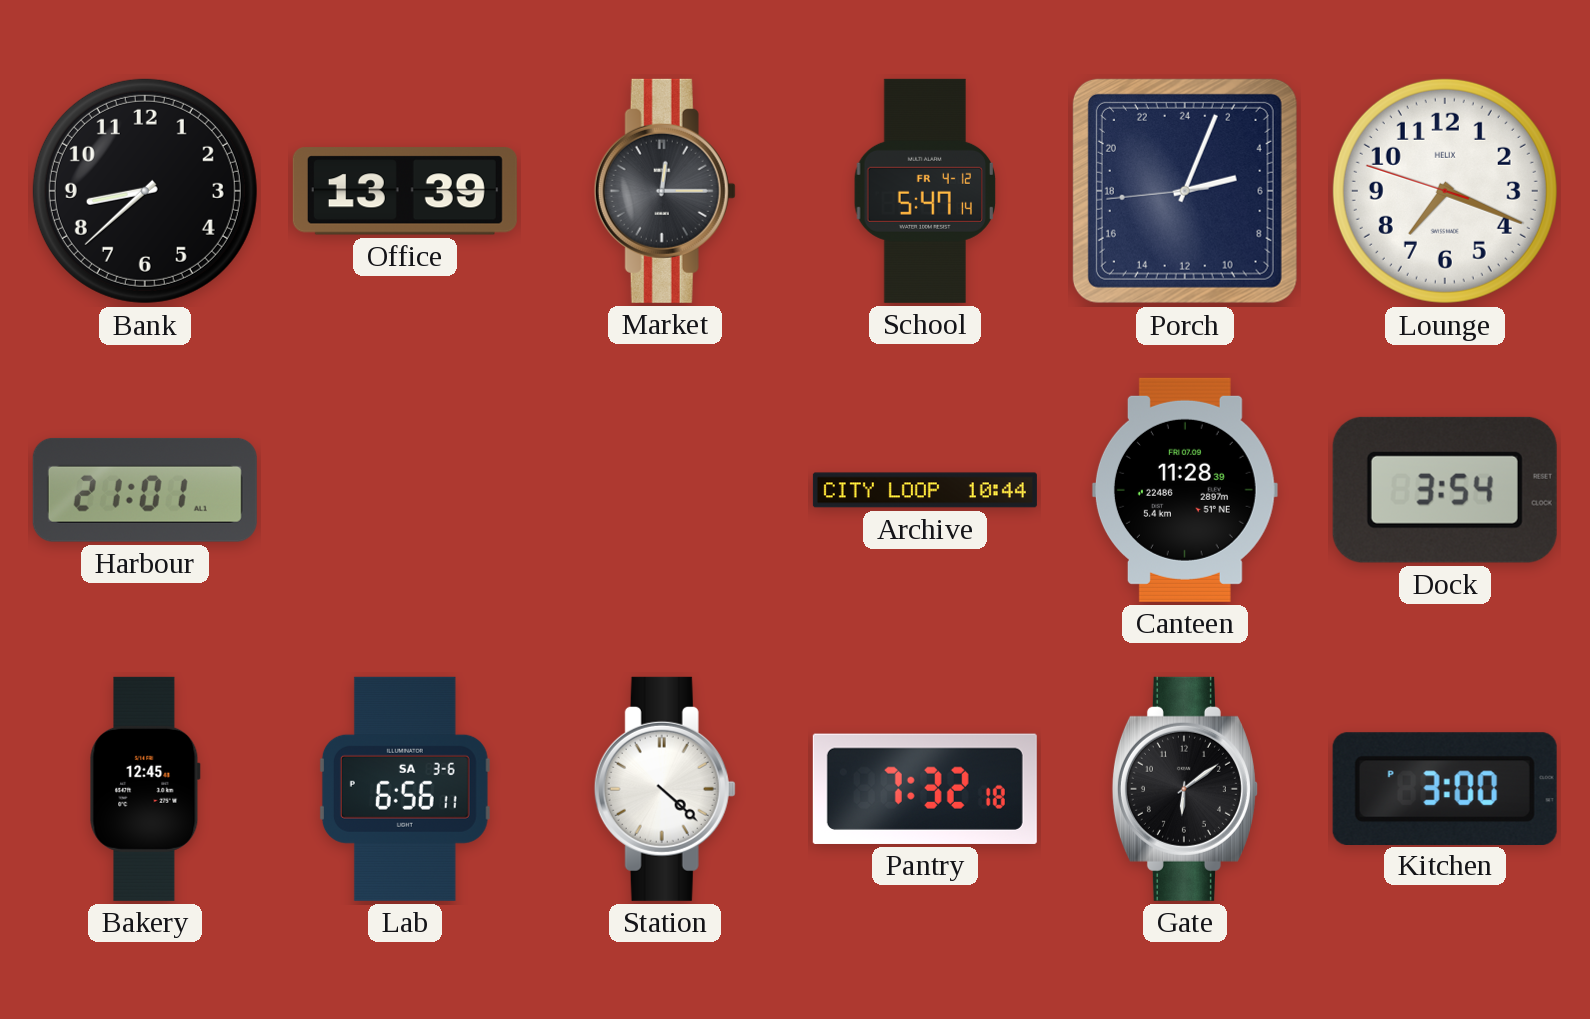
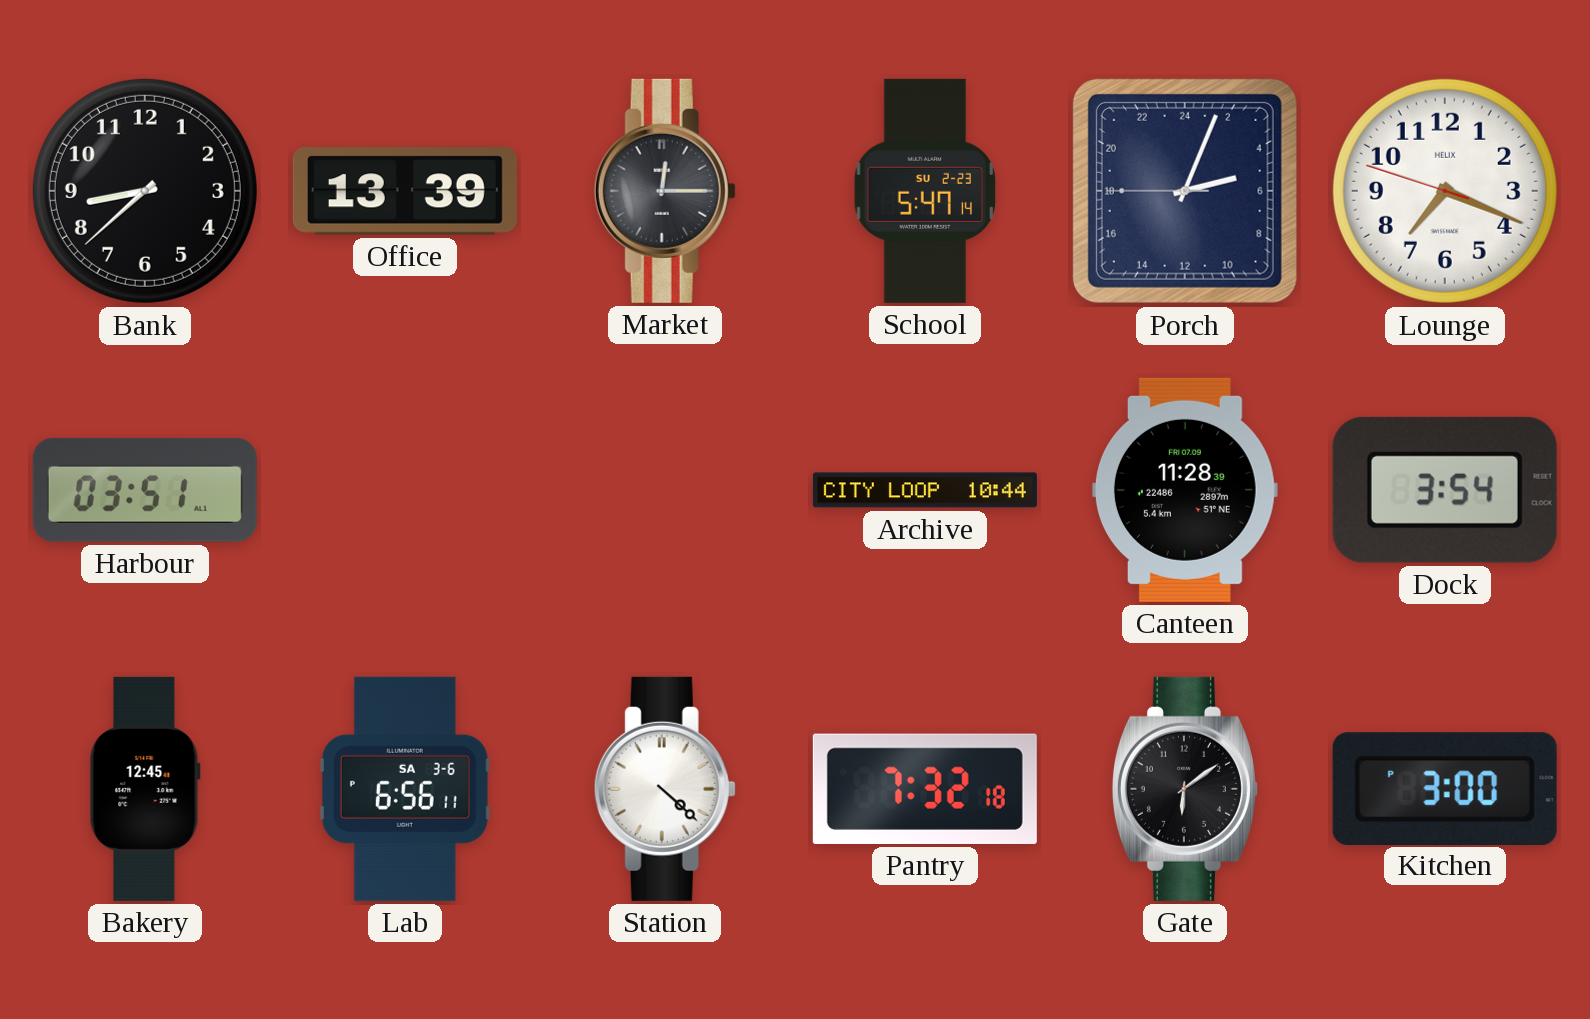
School date: FR 4-12 -> SU 2-23
Porch: 5:03:44 -> 5:03:45
Harbour: 21:01 -> 03:51
